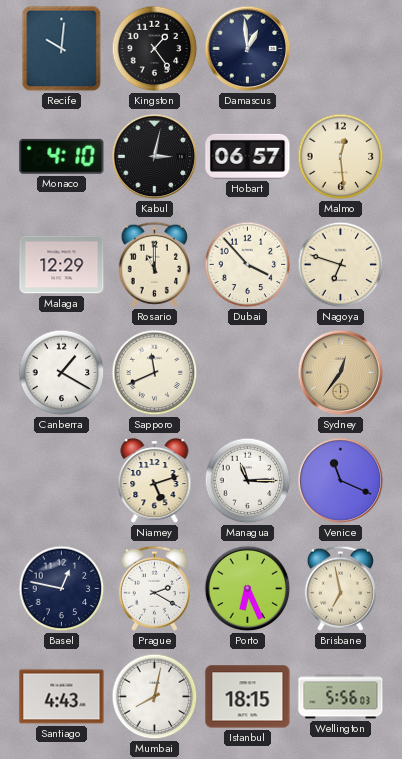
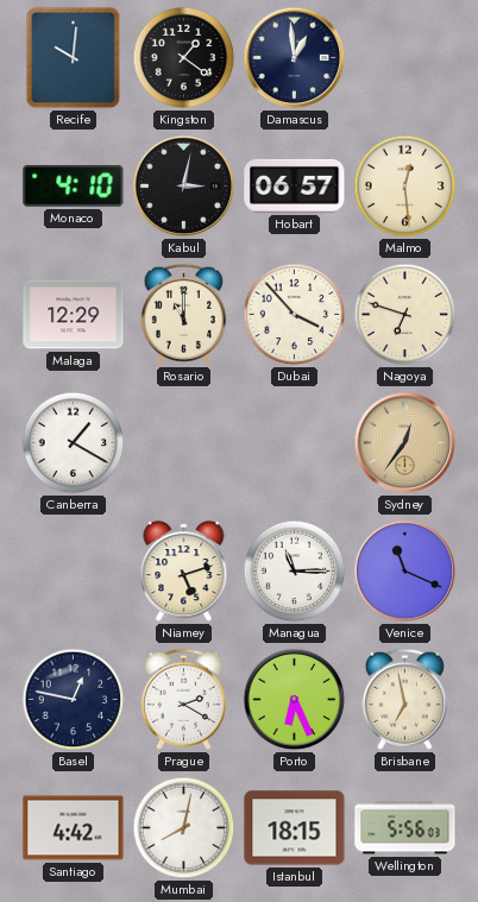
Kingston: 1:24 -> 1:21
Sapporo: 11:41 -> none
Santiago: 4:43 -> 4:42
